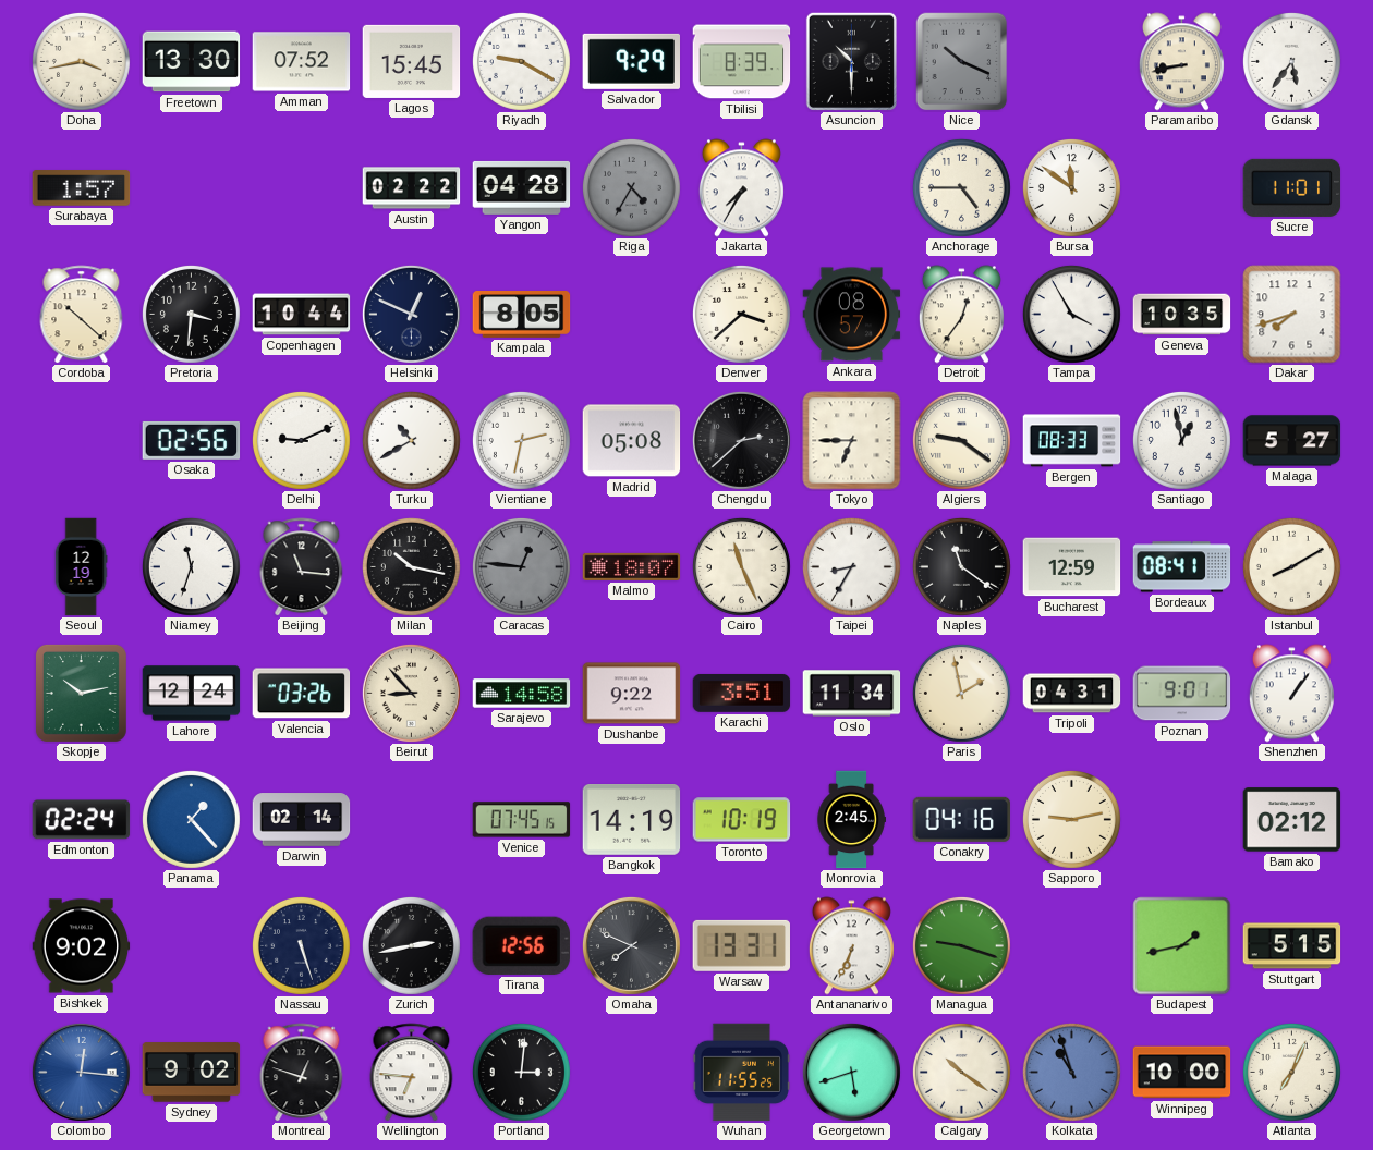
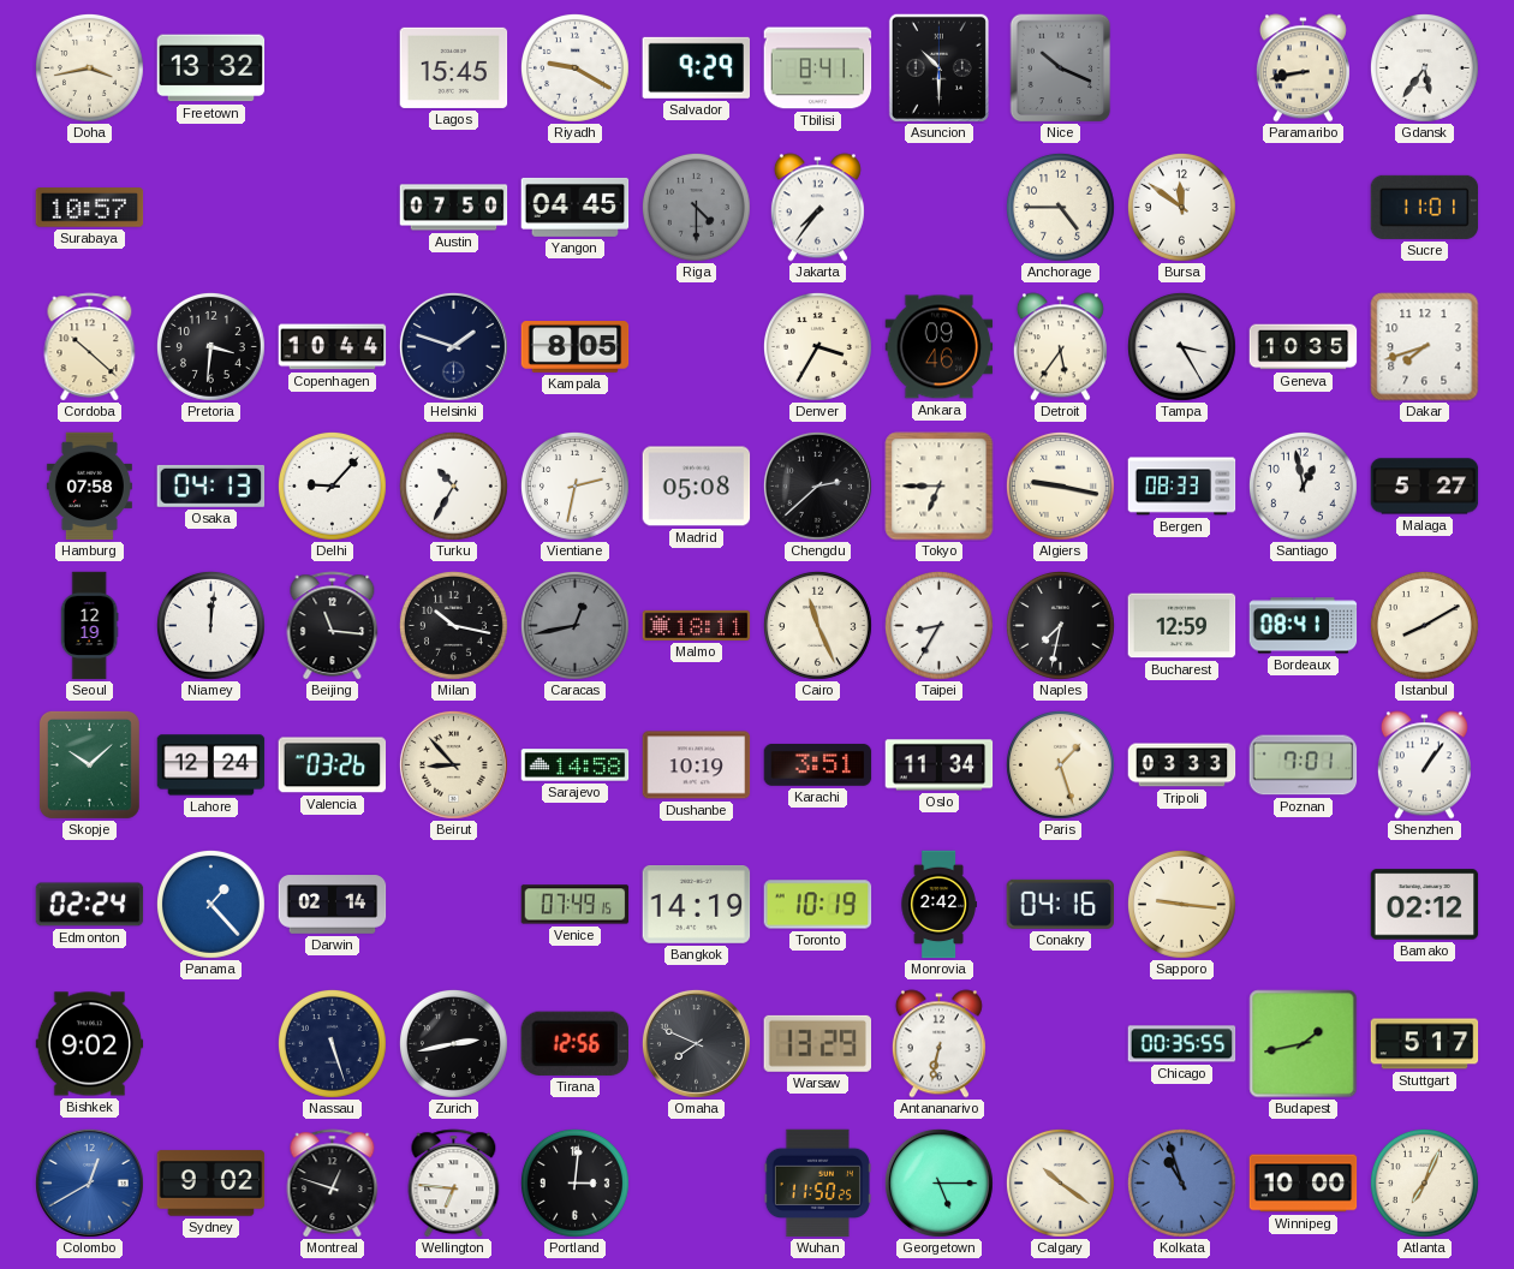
Freetown: 13:30 -> 13:32
Amman: 07:52 -> none
Tbilisi: 8:39 -> 8:41
Surabaya: 1:57 -> 10:57
Austin: 02:22 -> 07:50
Yangon: 04:28 -> 04:45
Riga: 4:35 -> 4:30
Jakarta: 7:35 -> 7:36
Helsinki: 12:49 -> 1:48
Denver: 3:38 -> 3:35
Ankara: 08:57 -> 09:46
Detroit: 12:36 -> 5:36
Tampa: 3:55 -> 3:25
Hamburg: none -> 07:58
Osaka: 02:56 -> 04:13
Delhi: 9:11 -> 9:07
Turku: 10:40 -> 10:35
Algiers: 9:21 -> 9:17
Niamey: 11:33 -> 12:01
Caracas: 12:46 -> 12:43
Malmo: 18:07 -> 18:11
Naples: 11:21 -> 7:32
Skopje: 10:13 -> 10:08
Dushanbe: 9:22 -> 10:19
Paris: 1:58 -> 1:27
Tripoli: 04:31 -> 03:33
Poznan: 9:01 -> 7:01
Venice: 07:45 -> 07:49
Monrovia: 2:45 -> 2:42
Sapporo: 9:13 -> 9:16
Warsaw: 13:31 -> 13:29
Antananarivo: 6:34 -> 6:32
Managua: 9:18 -> none
Chicago: none -> 00:35
Stuttgart: 5:15 -> 5:17
Colombo: 12:16 -> 12:40
Wuhan: 11:55 -> 11:50
Georgetown: 5:42 -> 5:15
